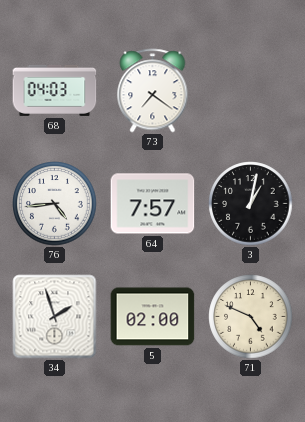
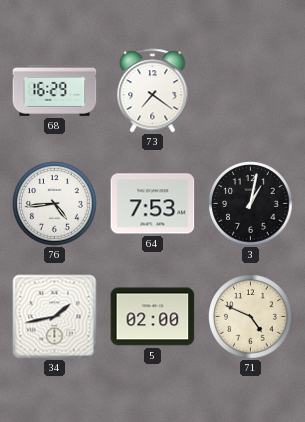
68: 04:03 -> 16:29
64: 7:57 -> 7:53
34: 1:57 -> 1:43
